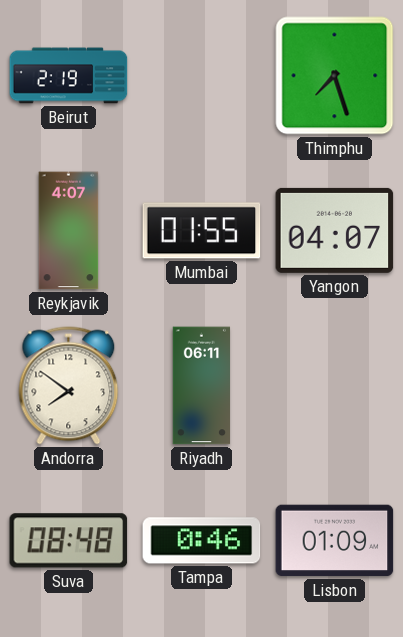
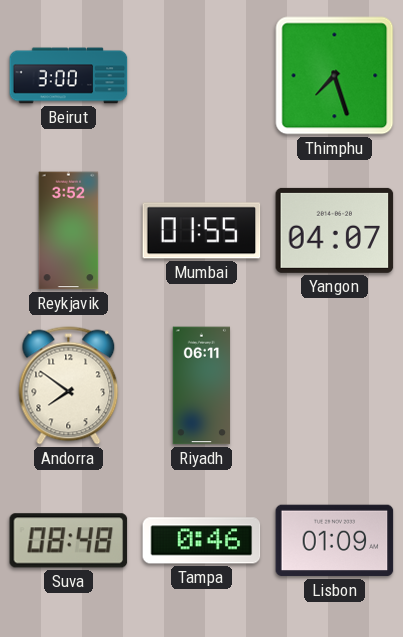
Beirut: 2:19 -> 3:00
Reykjavik: 4:07 -> 3:52
